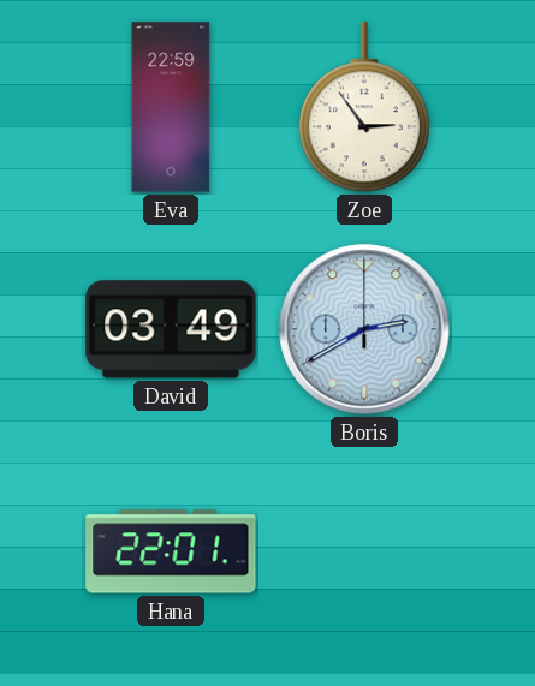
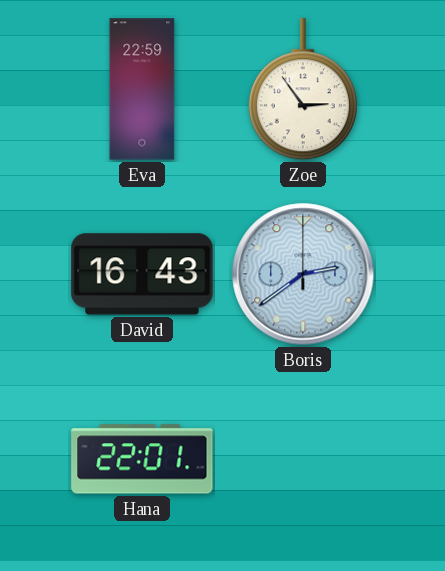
David: 03:49 -> 16:43
Boris: 2:40 -> 2:39
